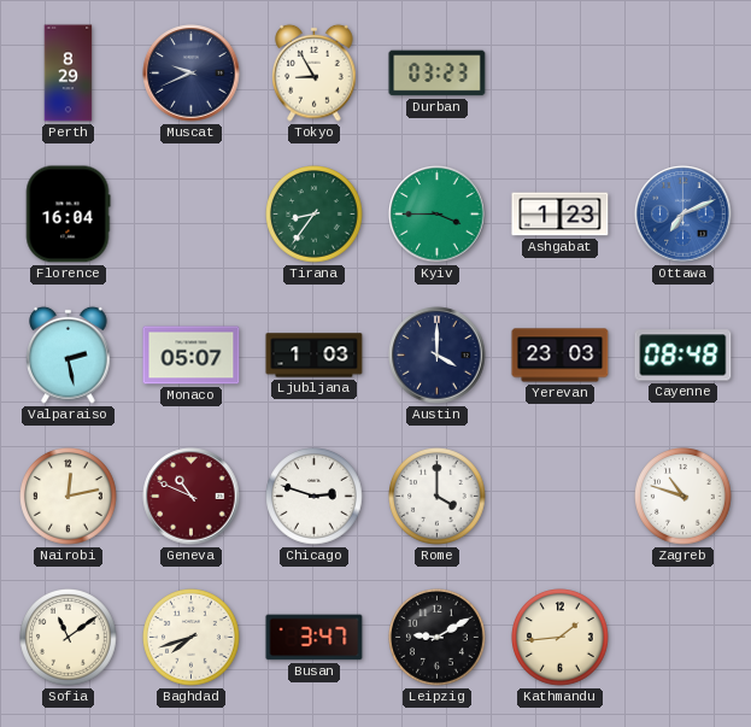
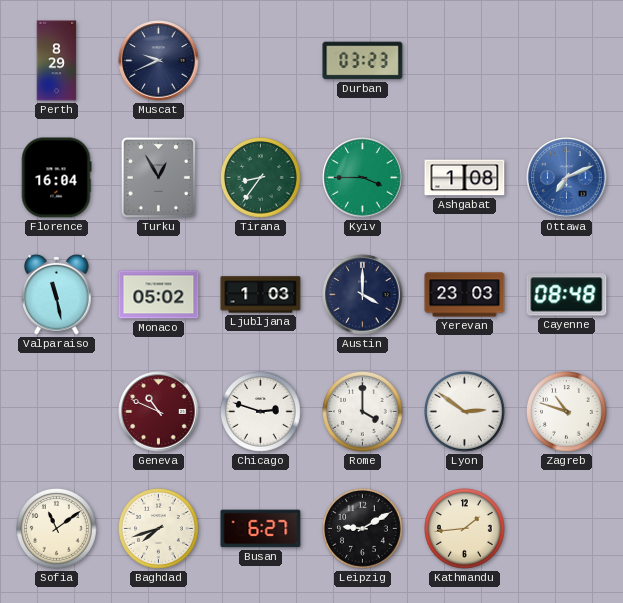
Tokyo: 8:55 -> none
Turku: none -> 12:55
Ashgabat: 1:23 -> 1:08
Valparaiso: 2:28 -> 11:28
Monaco: 05:07 -> 05:02
Nairobi: 12:13 -> none
Lyon: none -> 2:51
Busan: 3:47 -> 6:27
